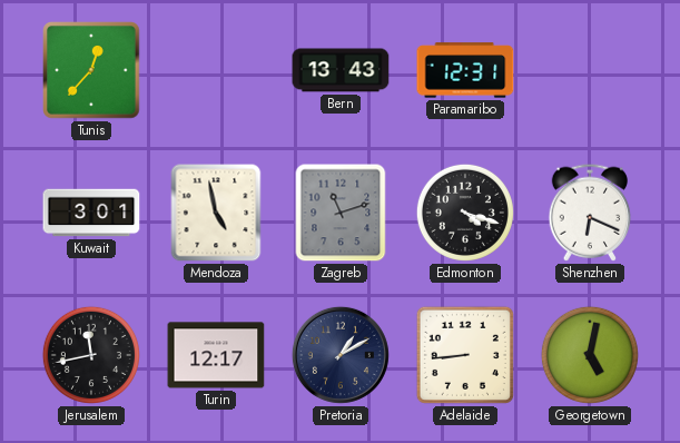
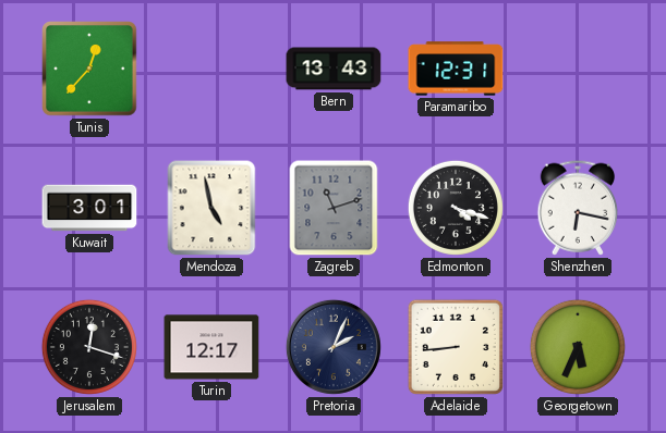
Shenzhen: 6:19 -> 6:17
Jerusalem: 11:43 -> 12:18
Pretoria: 1:10 -> 2:04
Georgetown: 5:02 -> 5:34
